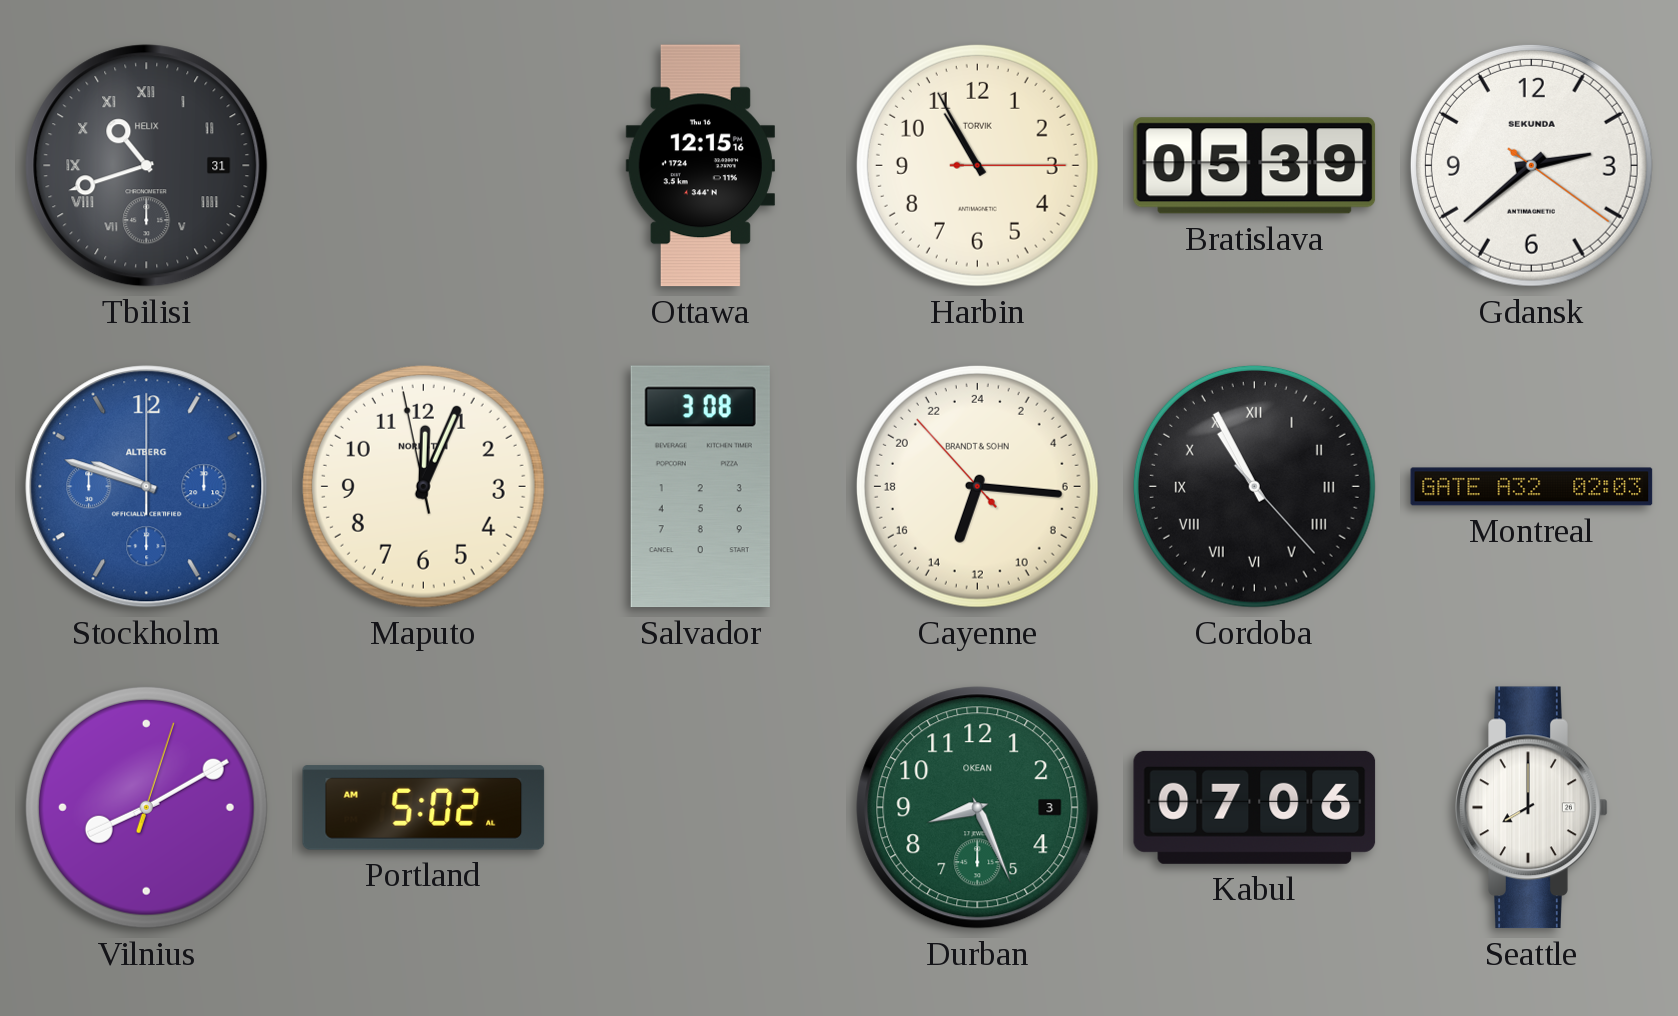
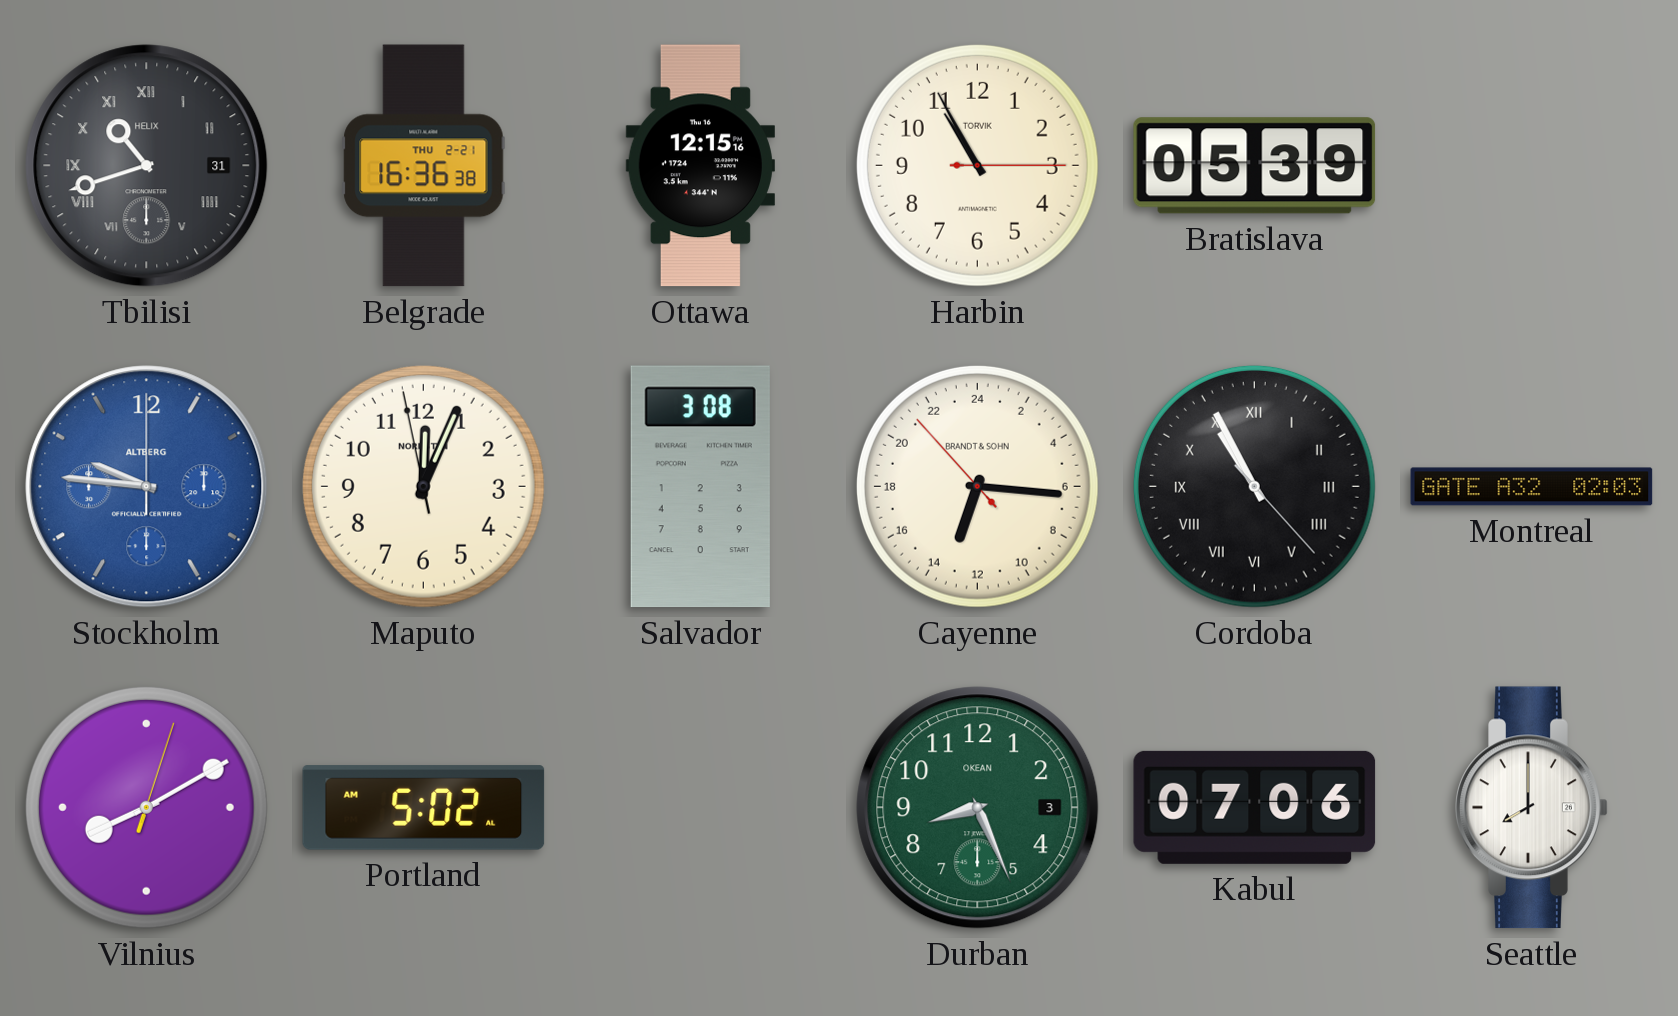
Belgrade: none -> 16:36
Gdansk: 2:38 -> none
Stockholm: 9:48 -> 9:46
